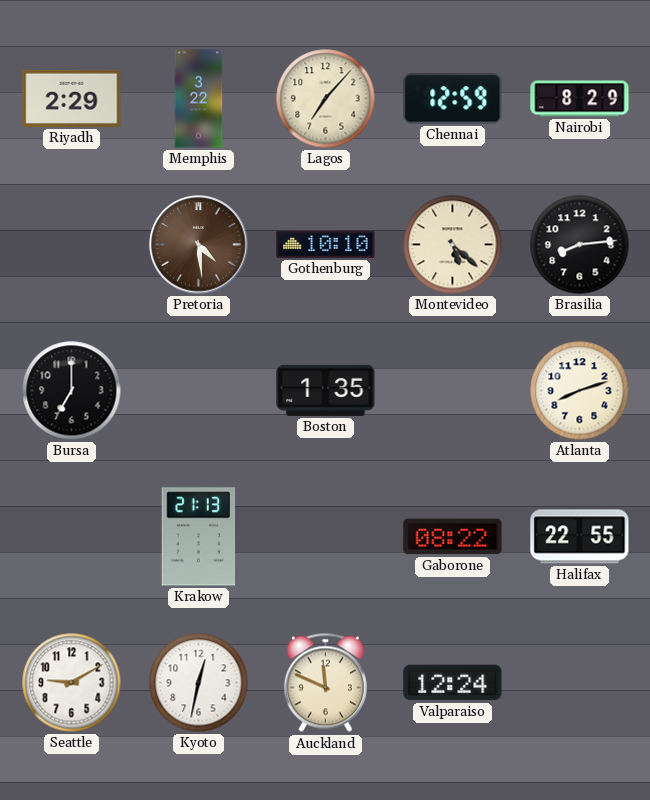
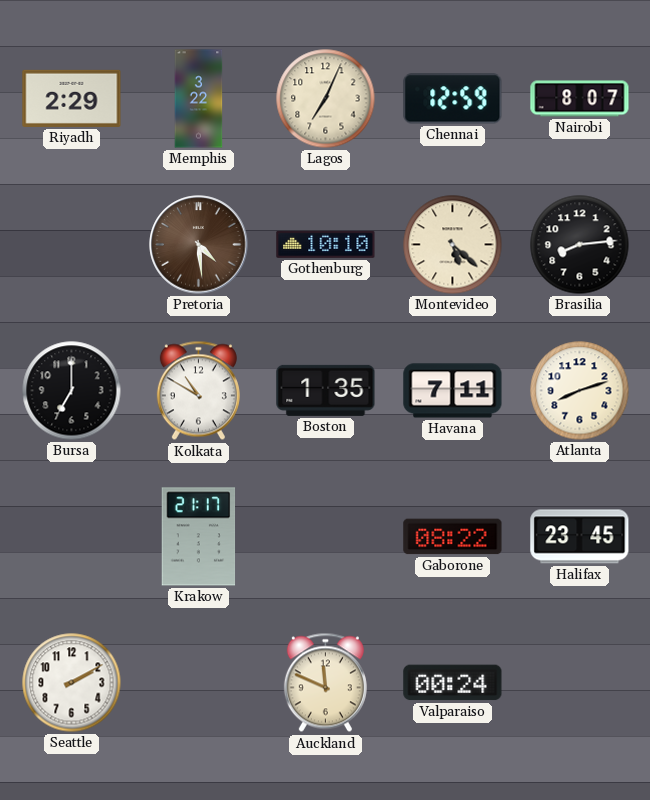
Lagos: 7:07 -> 7:04
Nairobi: 8:29 -> 8:07
Kolkata: none -> 10:50
Havana: none -> 7:11
Krakow: 21:13 -> 21:17
Halifax: 22:55 -> 23:45
Seattle: 9:10 -> 2:10
Kyoto: 12:32 -> none
Valparaiso: 12:24 -> 00:24
